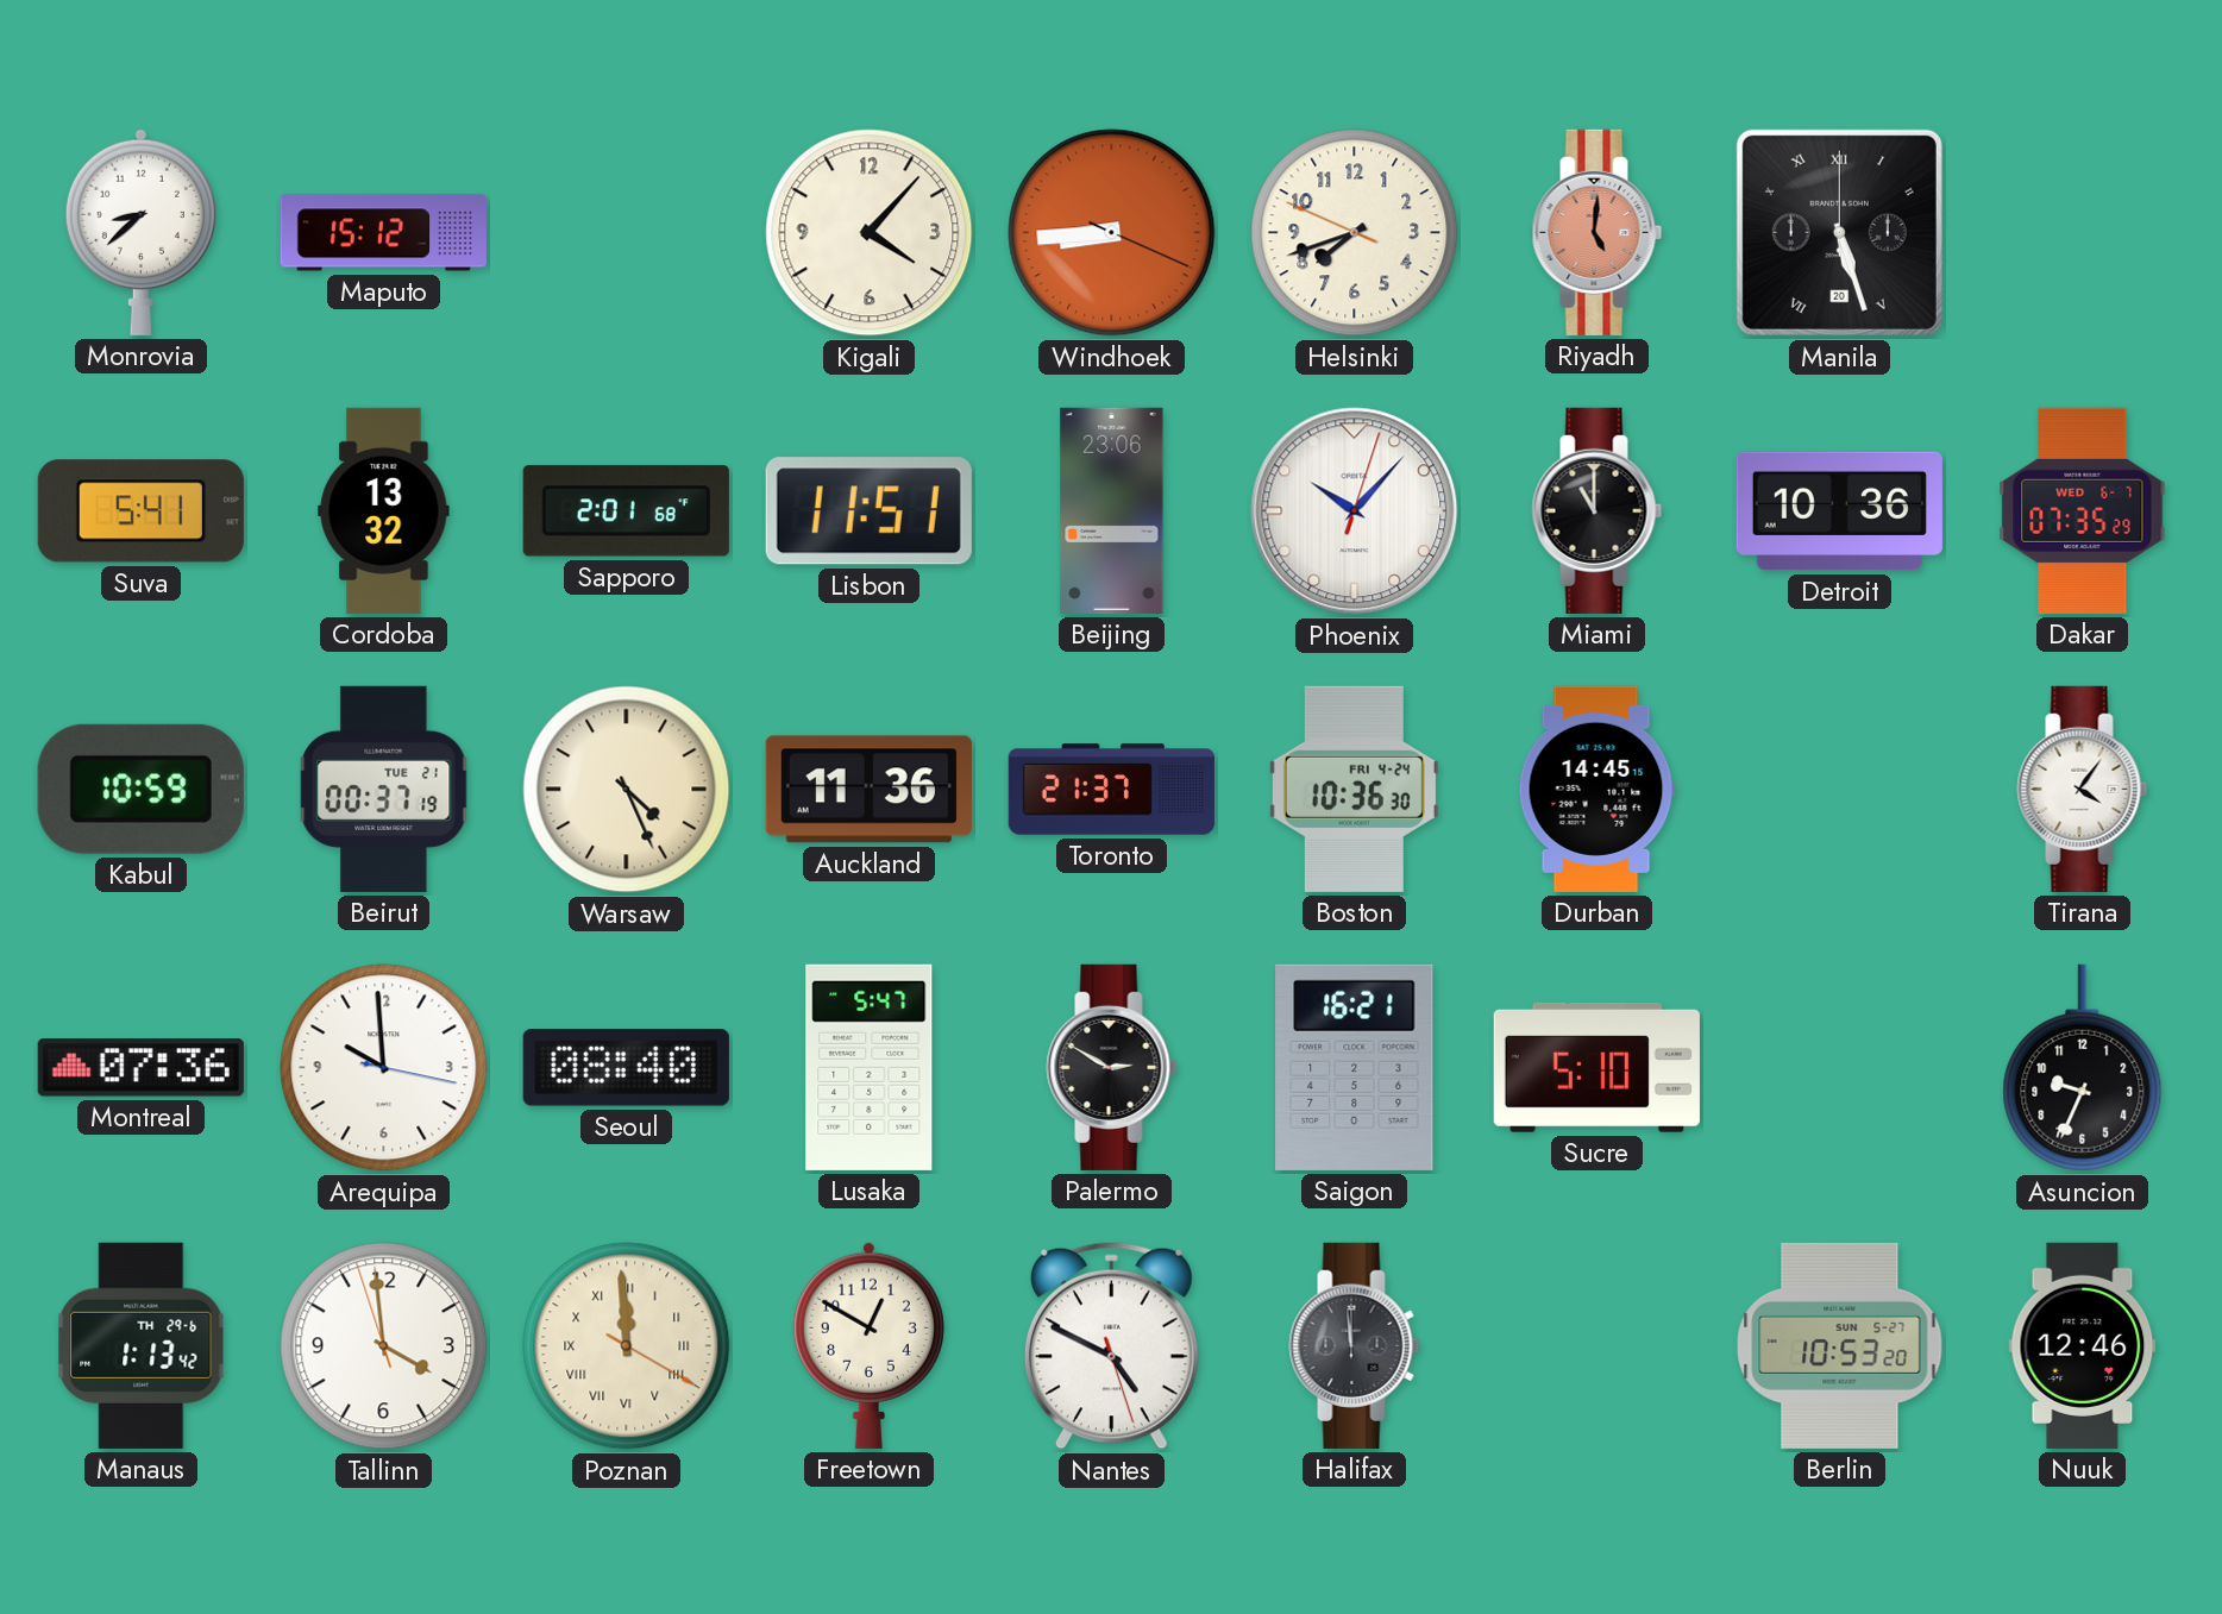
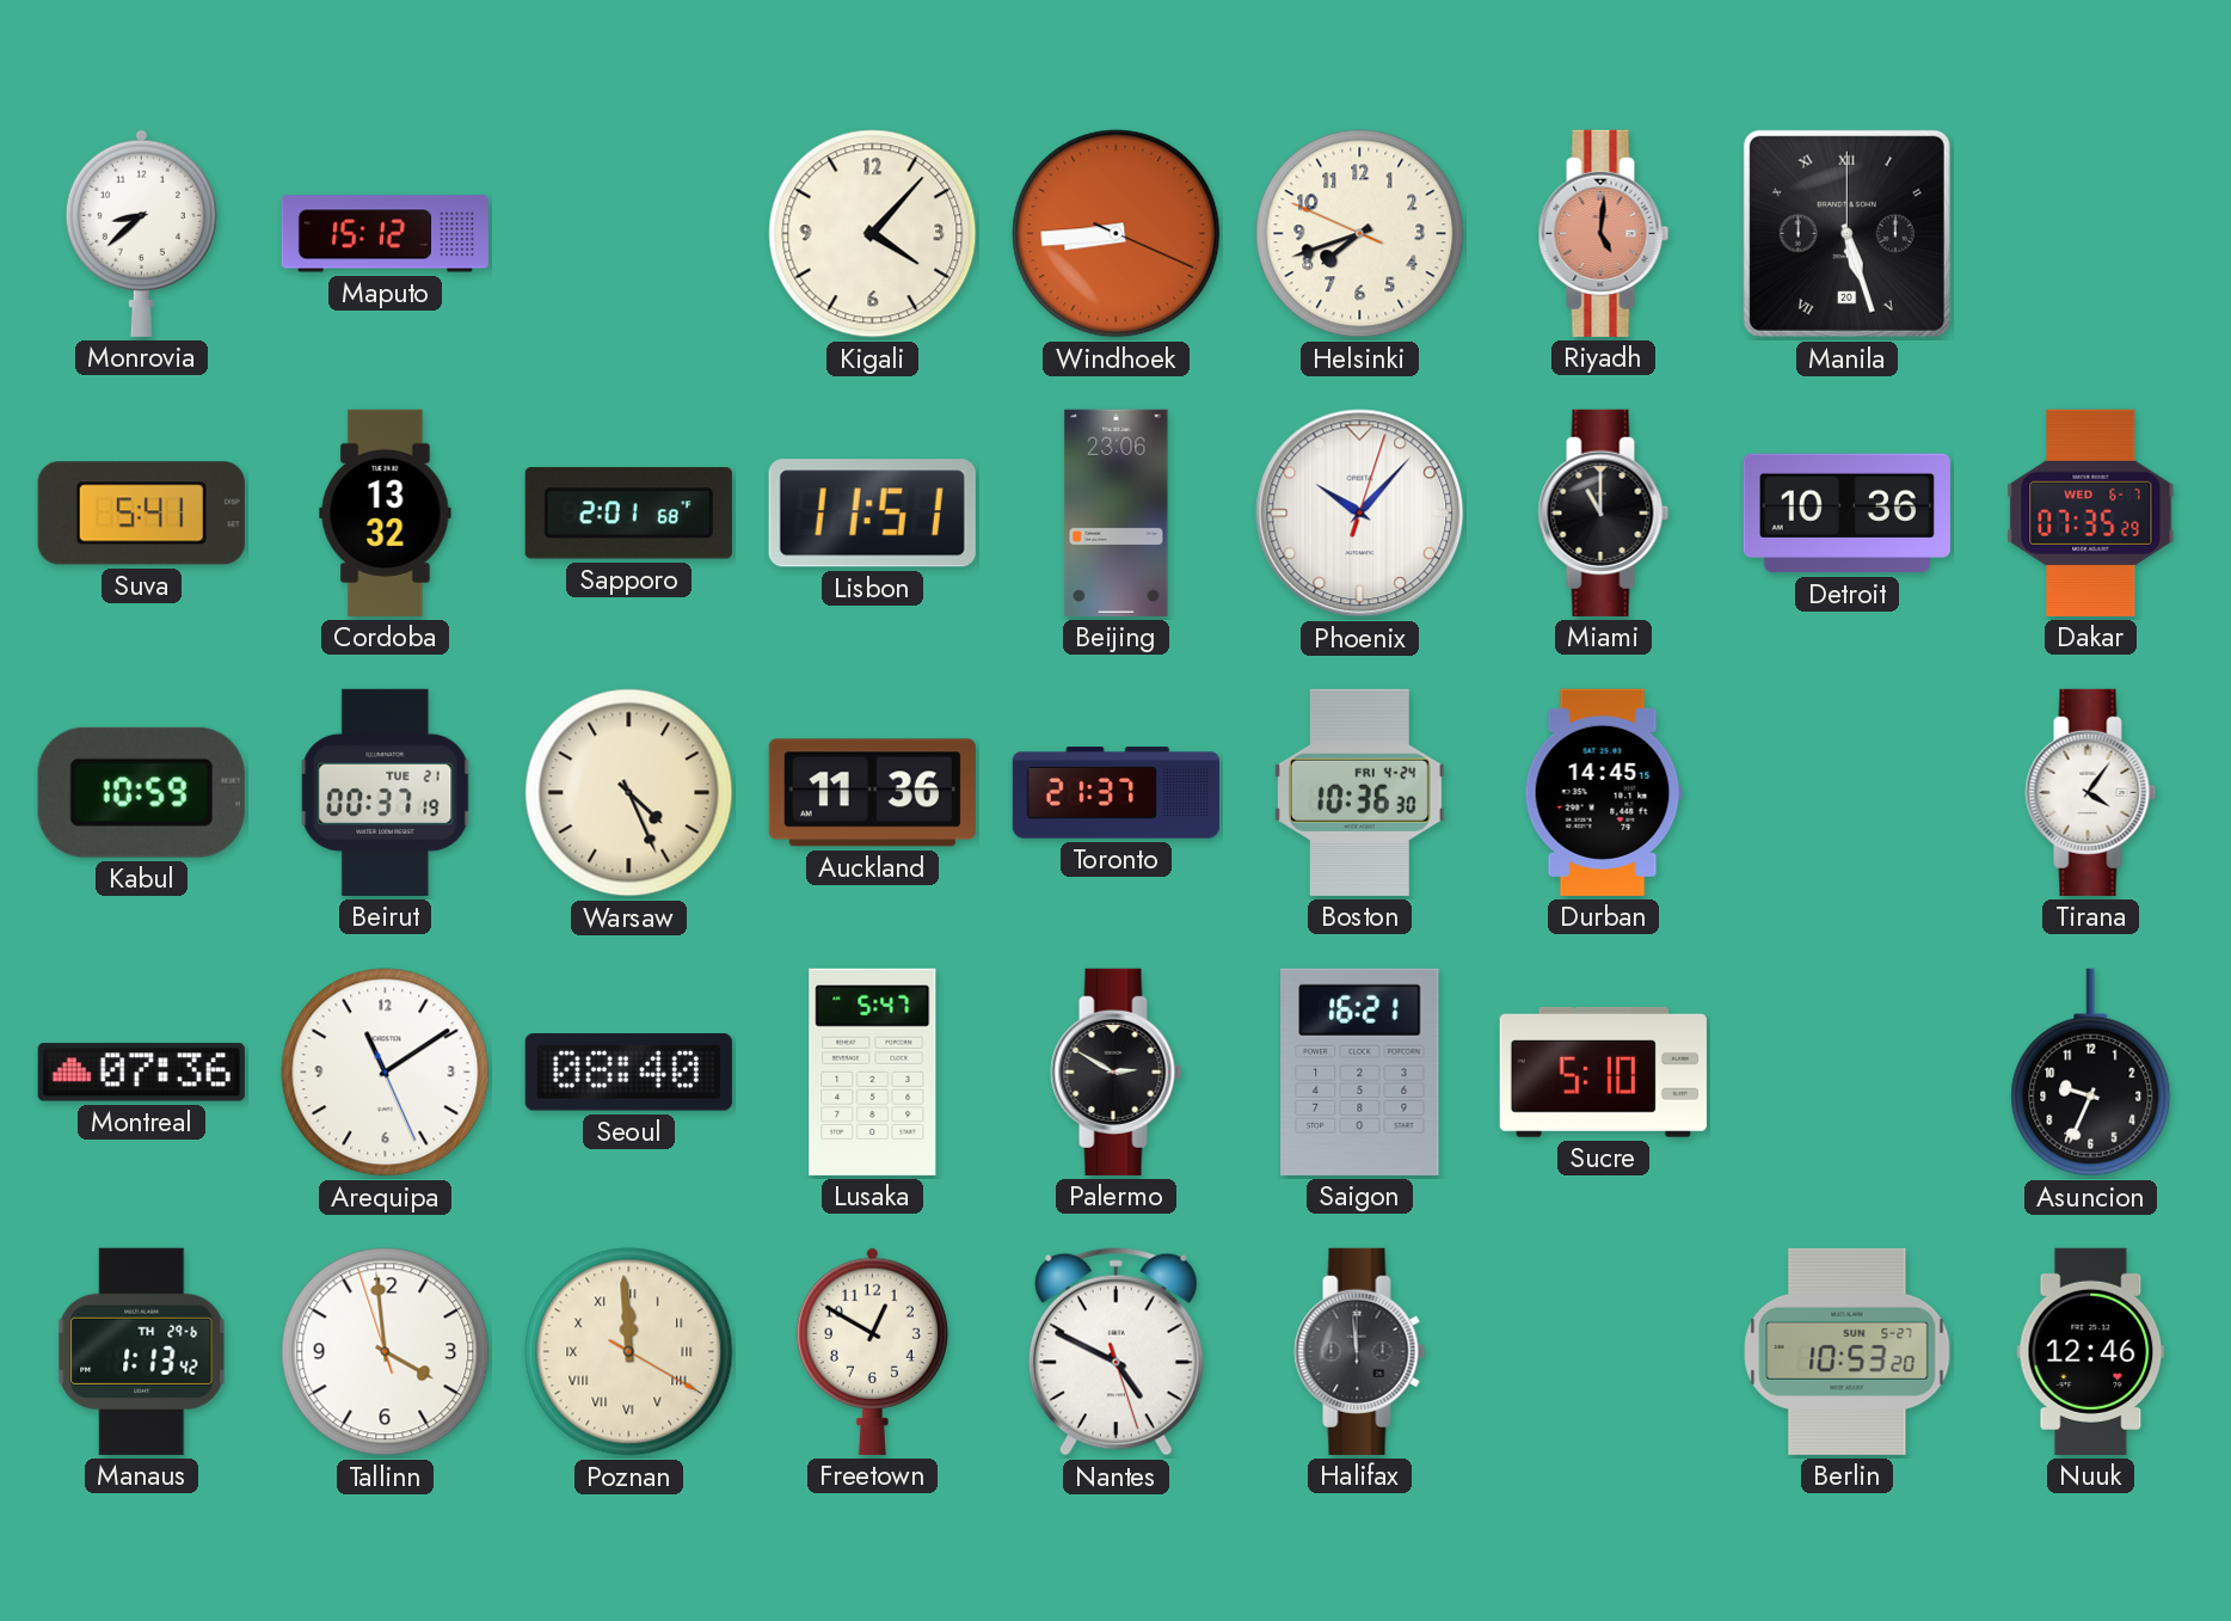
Arequipa: 9:59 -> 11:09
